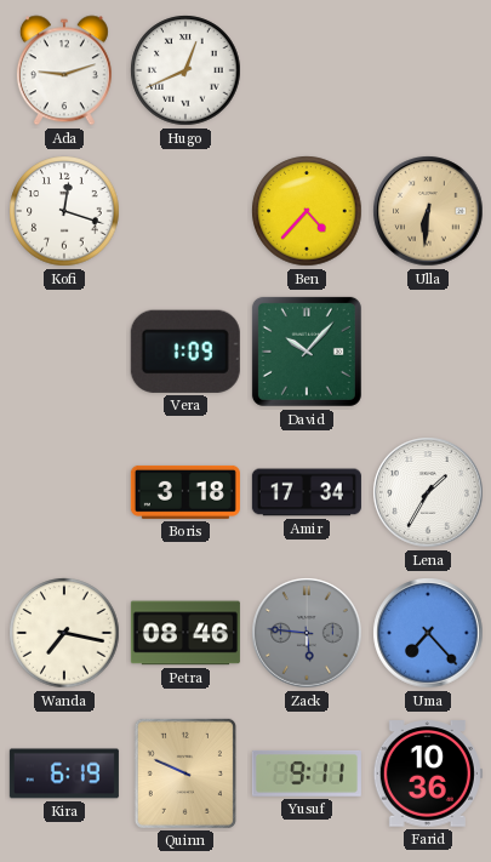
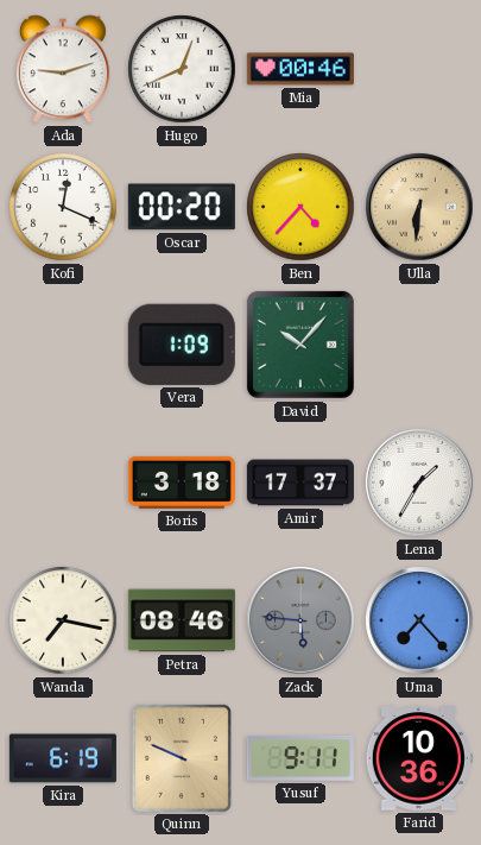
Mia: none -> 00:46
Kofi: 12:18 -> 12:19
Oscar: none -> 00:20
Amir: 17:34 -> 17:37
